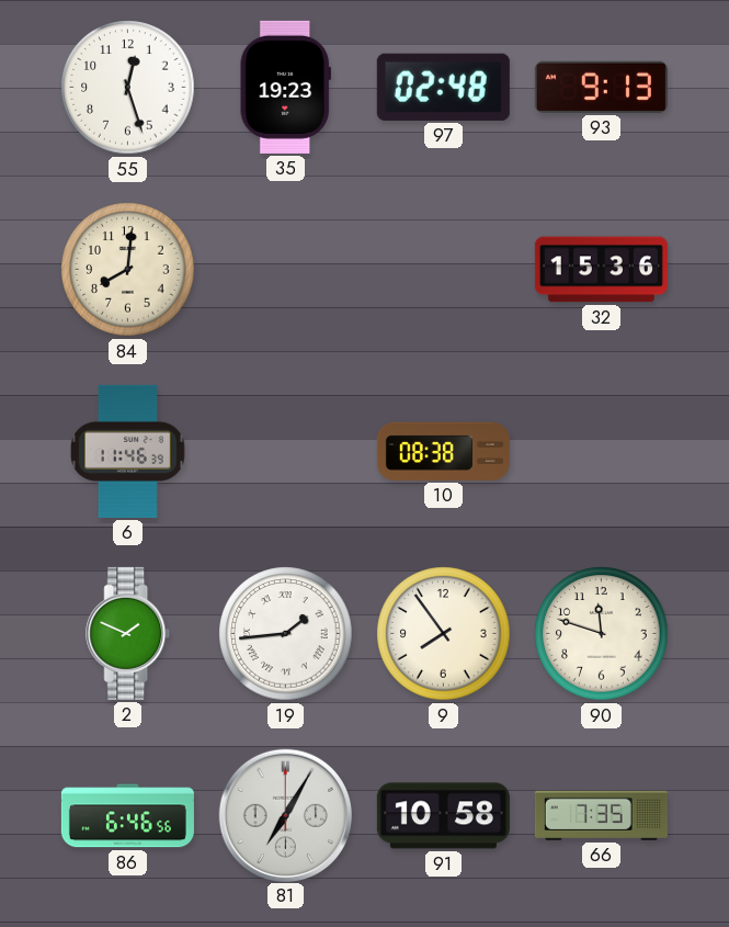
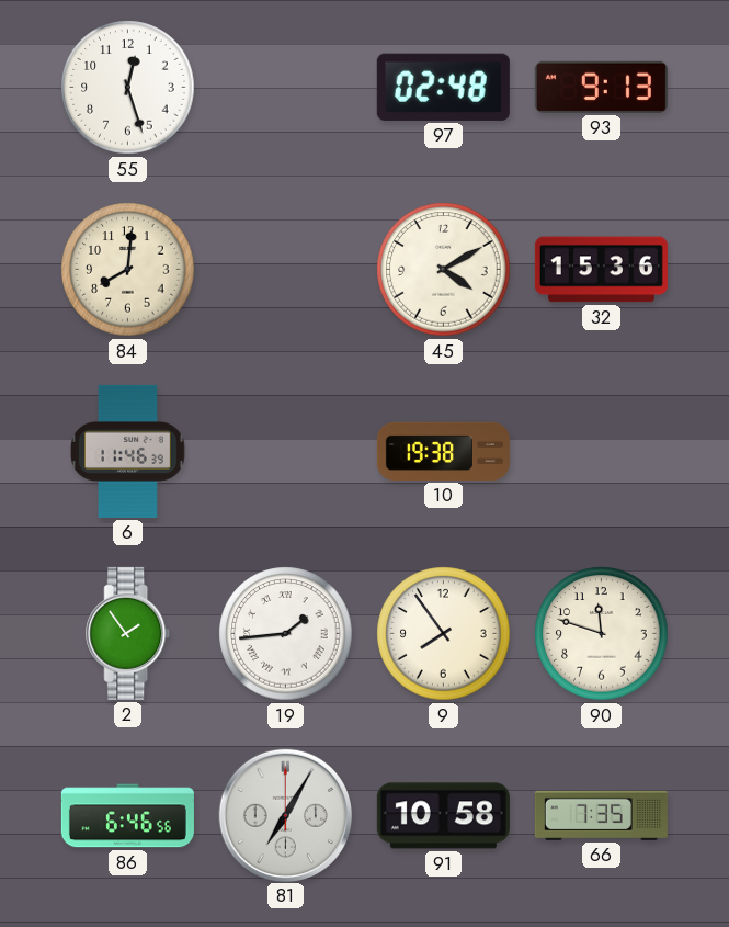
35: 19:23 -> none
45: none -> 4:10
10: 08:38 -> 19:38
2: 1:49 -> 1:54
